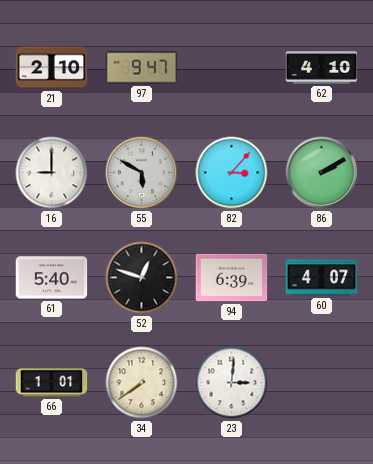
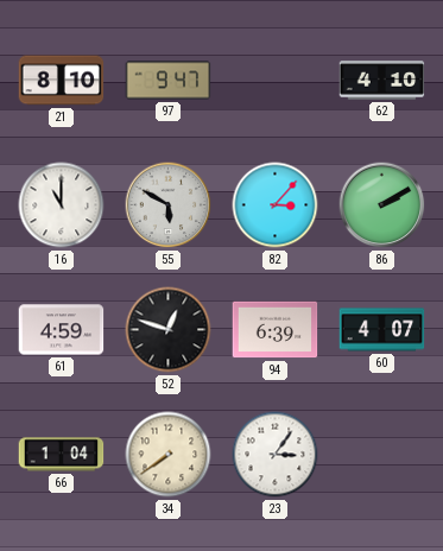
21: 2:10 -> 8:10
16: 9:00 -> 11:00
61: 5:40 -> 4:59
66: 1:01 -> 1:04
23: 3:01 -> 3:06
